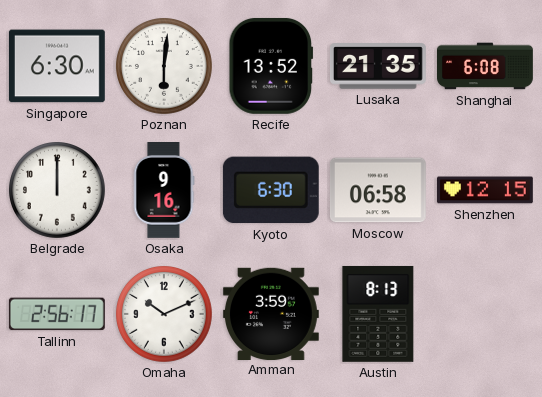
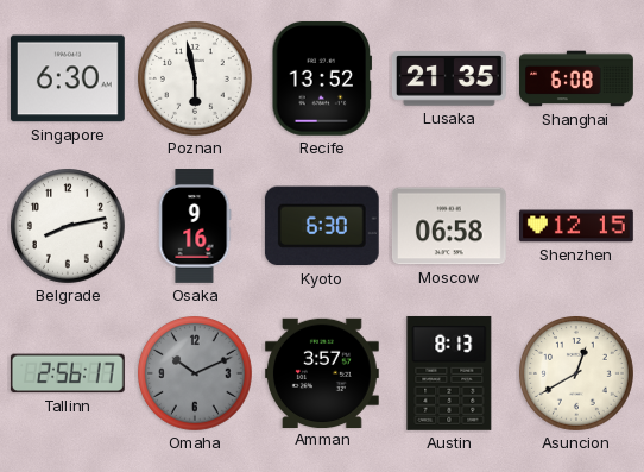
Poznan: 6:01 -> 5:58
Belgrade: 12:00 -> 8:13
Omaha dial: white -> grey
Amman: 3:59 -> 3:57
Asuncion: none -> 12:40
